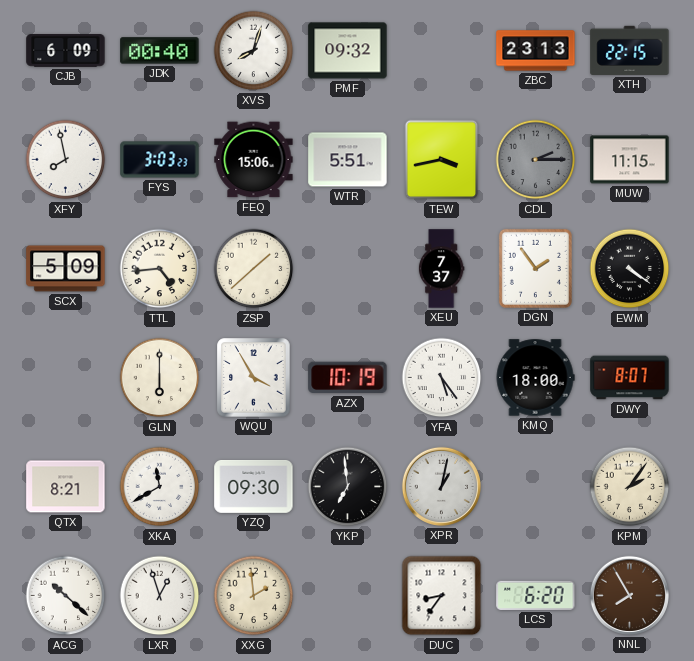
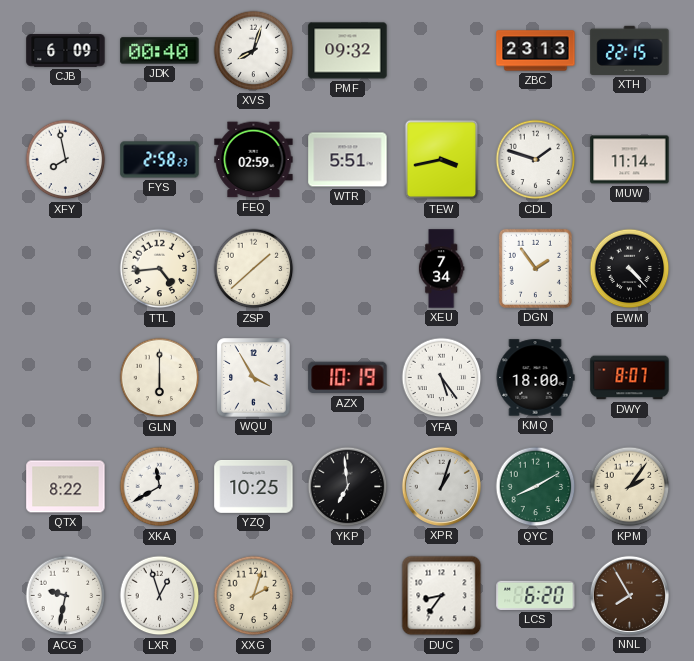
FYS: 3:03 -> 2:58
FEQ: 15:06 -> 02:59
CDL: 2:15 -> 1:48
CDL dial: grey -> white
MUW: 11:15 -> 11:14
SCX: 5:09 -> none
XEU: 7:37 -> 7:34
EWM: 4:21 -> 4:23
QTX: 8:21 -> 8:22
YZQ: 09:30 -> 10:25
XPR: 1:02 -> 1:03
QYC: none -> 8:10
ACG: 10:22 -> 9:32
XXG: 1:59 -> 2:03
